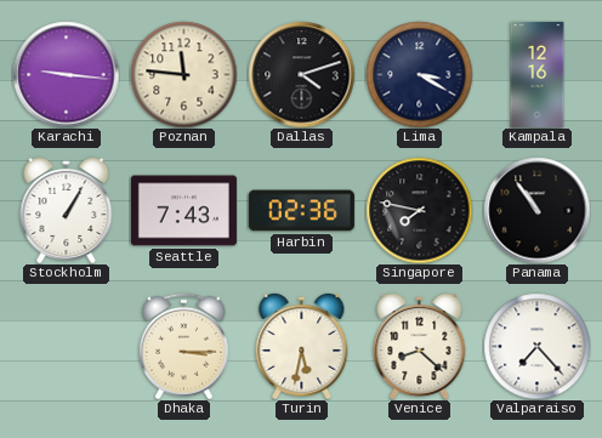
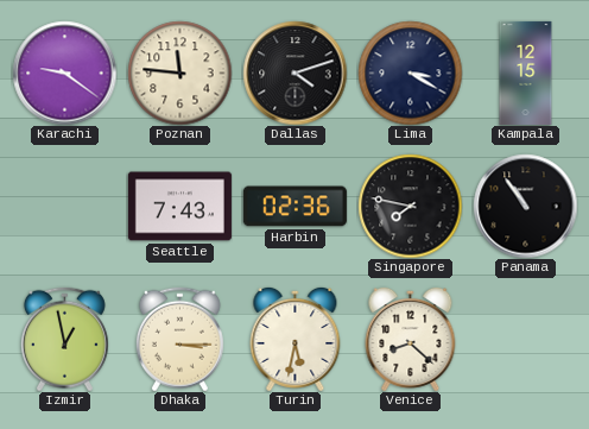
Karachi: 9:16 -> 9:21
Kampala: 12:16 -> 12:15
Stockholm: 1:05 -> none
Izmir: none -> 12:58
Valparaiso: 7:23 -> none
